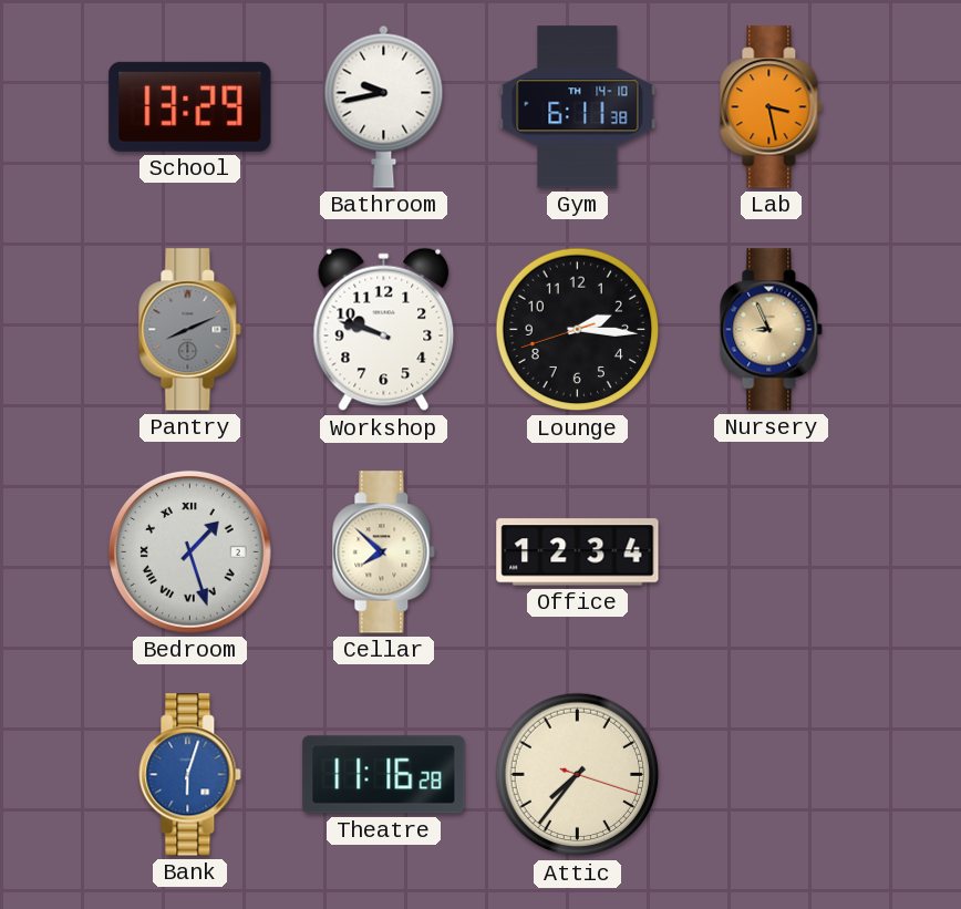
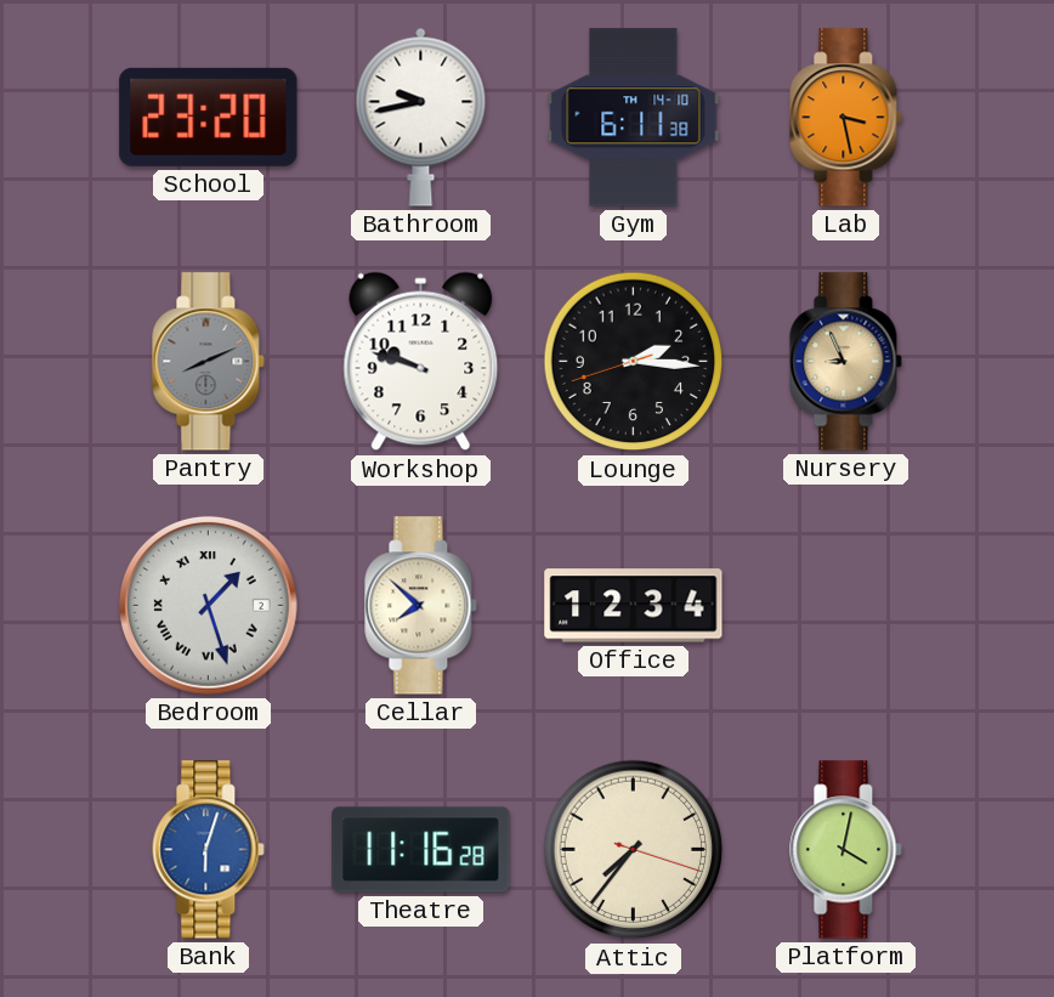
School: 13:29 -> 23:20
Platform: none -> 4:02
